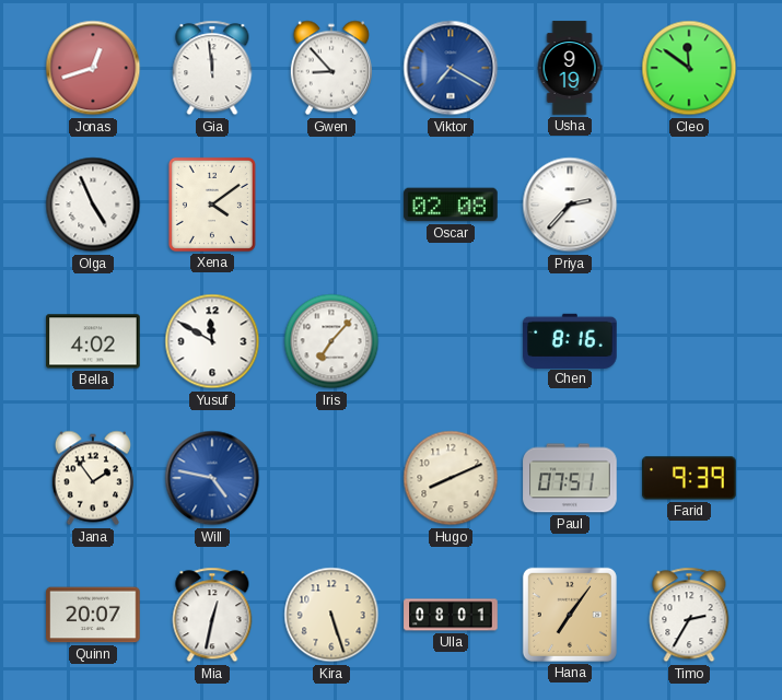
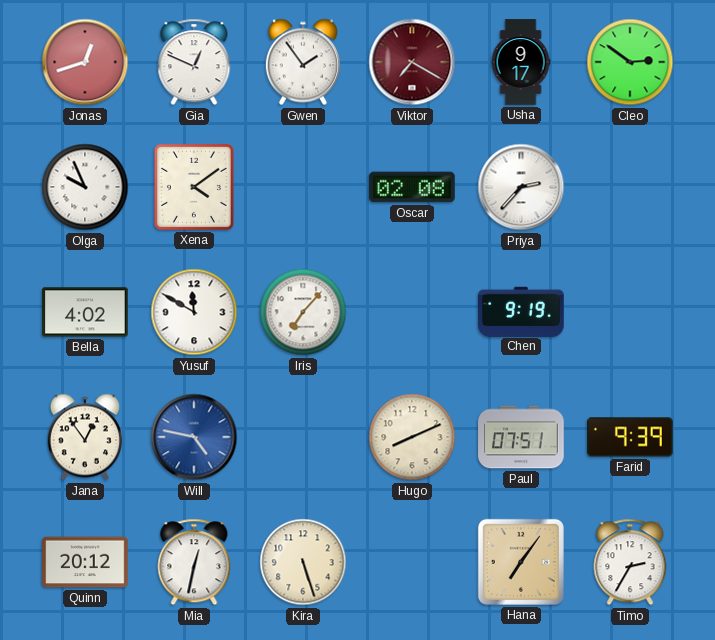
Gia: 11:59 -> 12:49
Gwen: 8:53 -> 1:54
Viktor dial: blue -> burgundy
Usha: 9:19 -> 9:17
Cleo: 11:51 -> 2:51
Olga: 4:56 -> 9:56
Chen: 8:16 -> 9:19
Jana: 1:54 -> 12:54
Quinn: 20:07 -> 20:12
Ulla: 08:01 -> none
